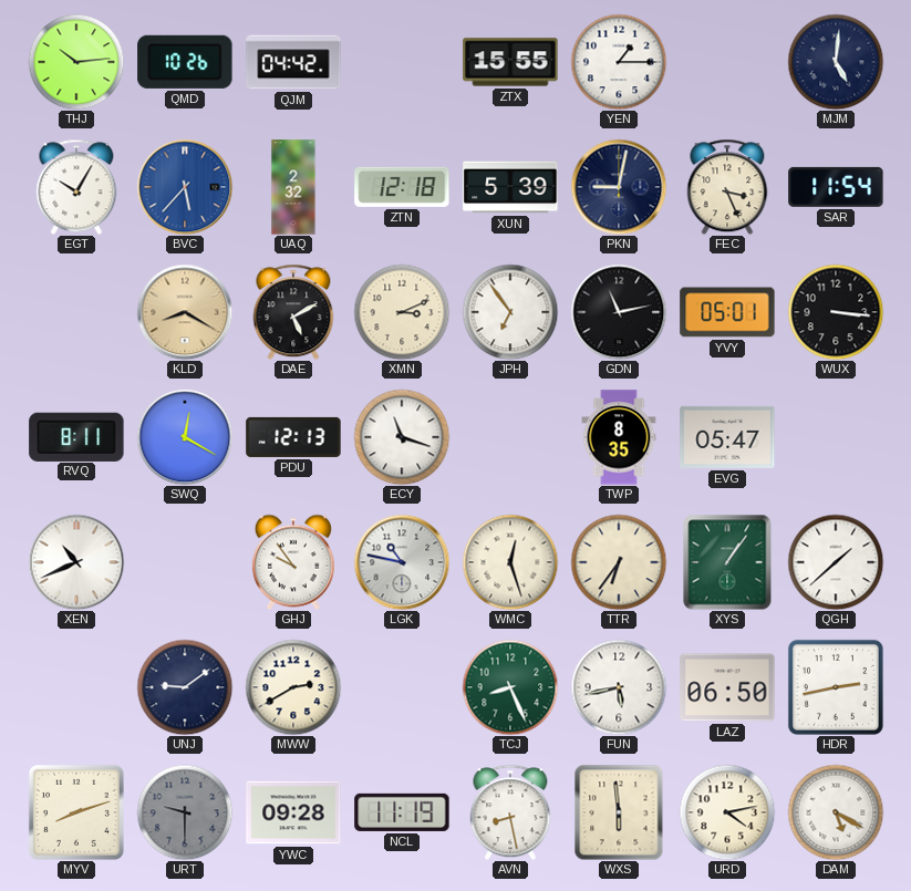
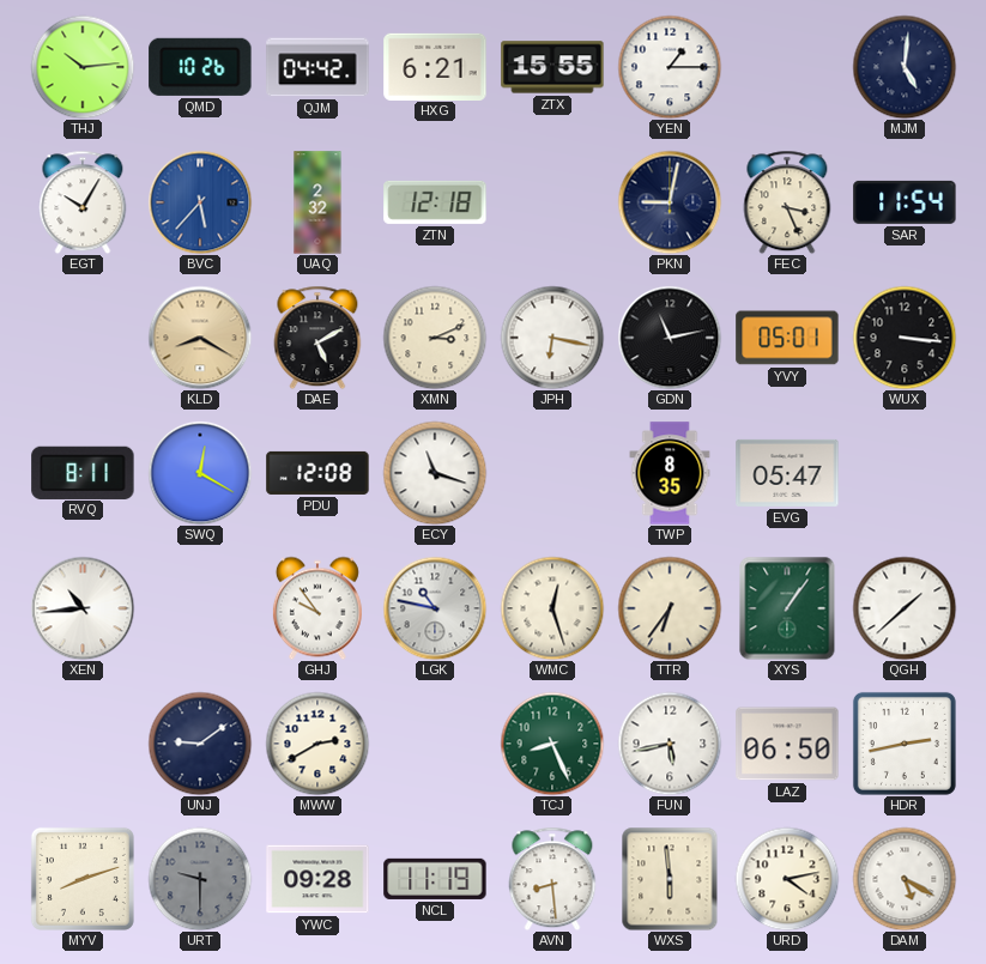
HXG: none -> 6:21
XUN: 5:39 -> none
JPH: 6:54 -> 6:17
PDU: 12:13 -> 12:08
XEN: 10:41 -> 10:44
AVN: 8:28 -> 8:29
